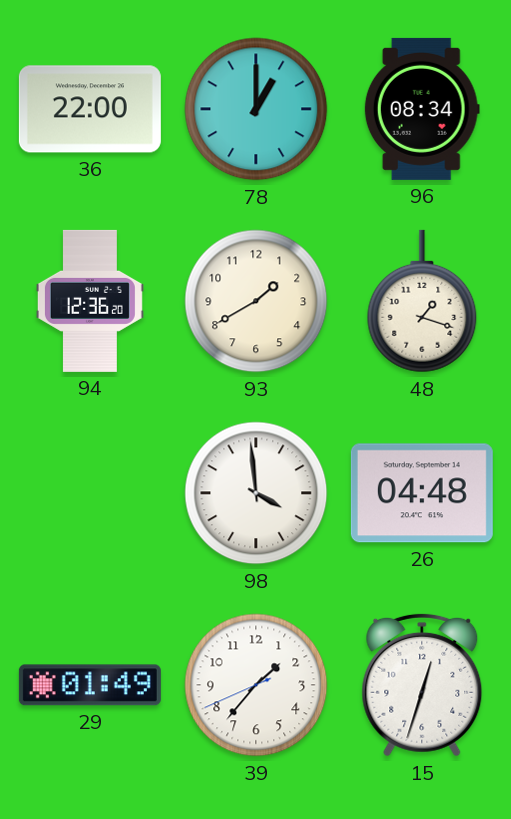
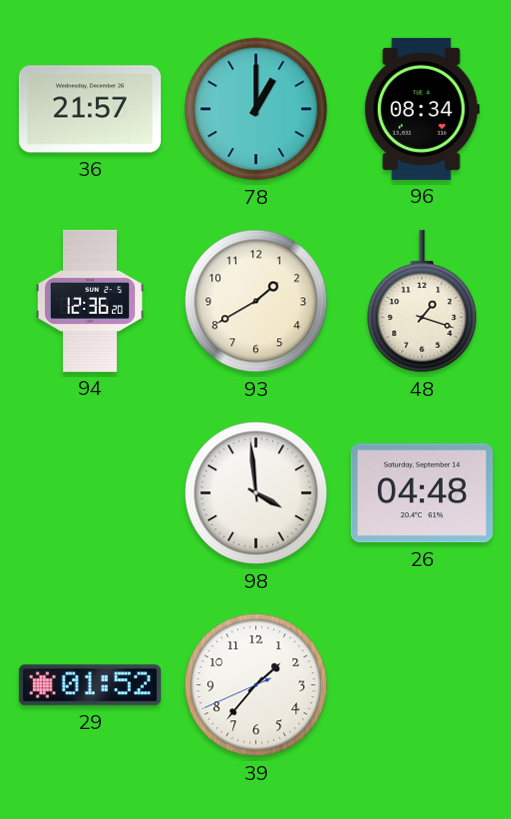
36: 22:00 -> 21:57
29: 01:49 -> 01:52
15: 12:33 -> none
